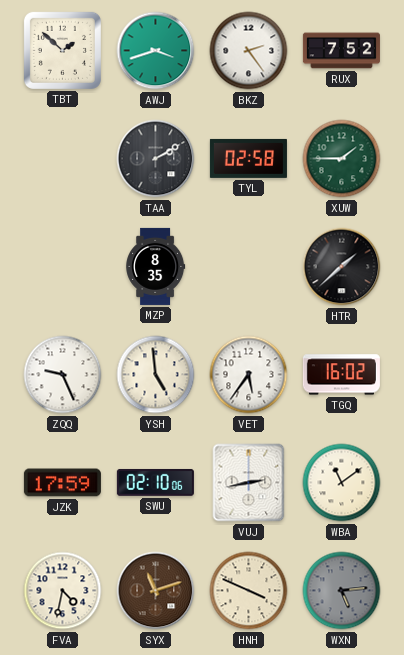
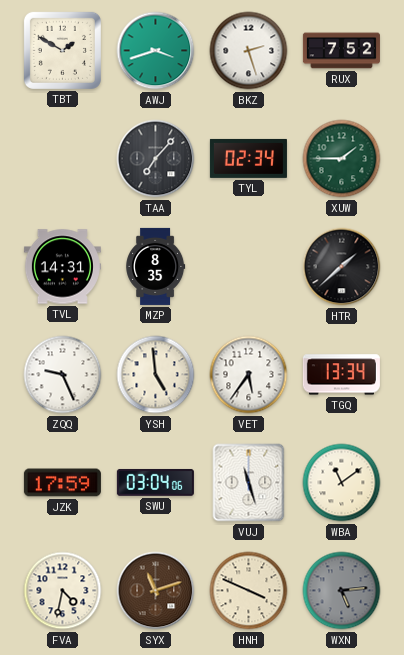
TBT: 1:52 -> 1:50
BKZ: 2:24 -> 2:27
TAA: 2:10 -> 7:07
TYL: 02:58 -> 02:34
TVL: none -> 14:31
TGQ: 16:02 -> 13:34
SWU: 02:10 -> 03:04
VUJ: 2:43 -> 11:27
